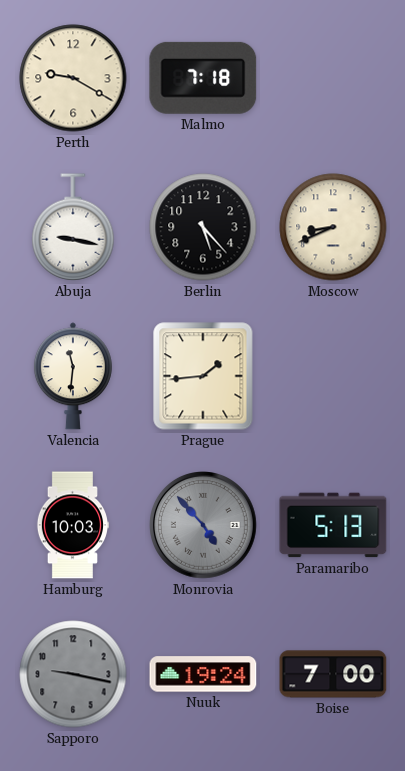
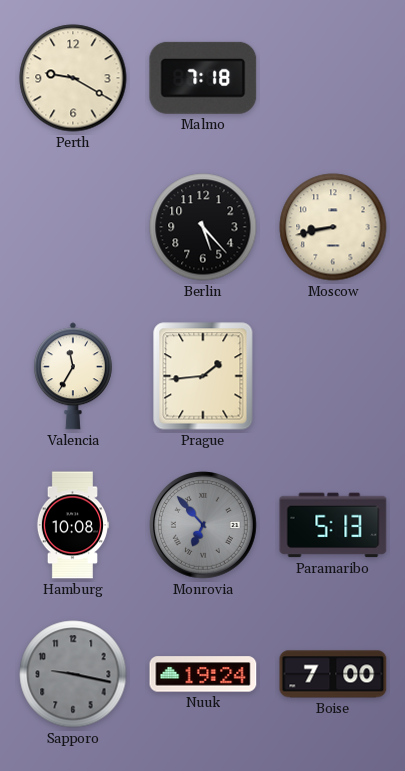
Abuja: 9:17 -> none
Moscow: 8:41 -> 8:43
Valencia: 11:31 -> 11:35
Hamburg: 10:03 -> 10:08
Monrovia: 4:53 -> 6:53
